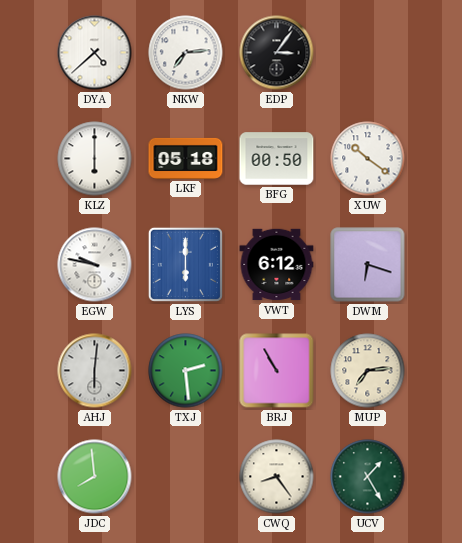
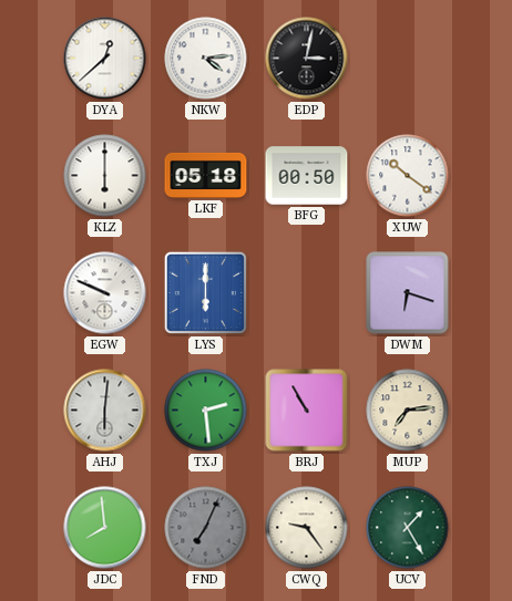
DYA: 4:38 -> 12:38
NKW: 7:14 -> 4:14
EDP: 3:06 -> 3:02
EGW: 9:47 -> 9:49
VWT: 6:12 -> none
FND: none -> 7:04
CWQ: 8:24 -> 9:24
